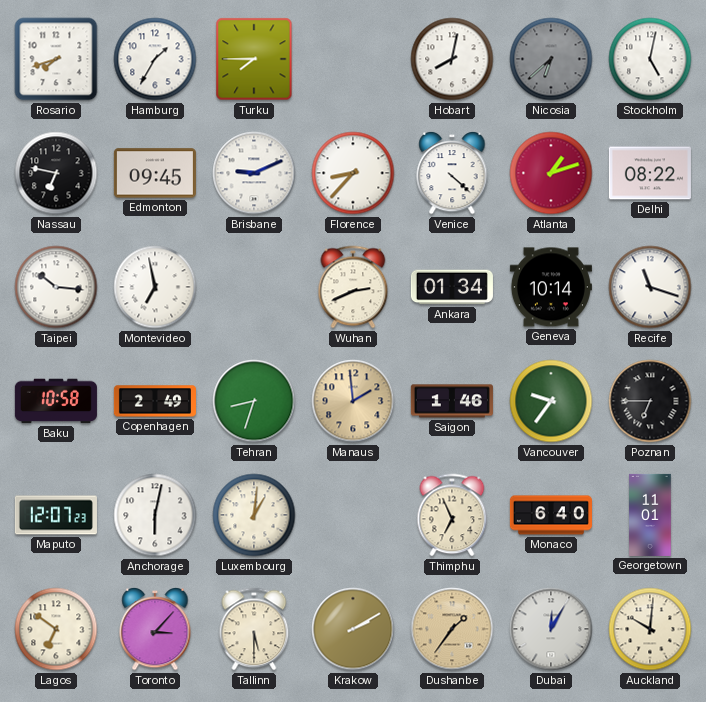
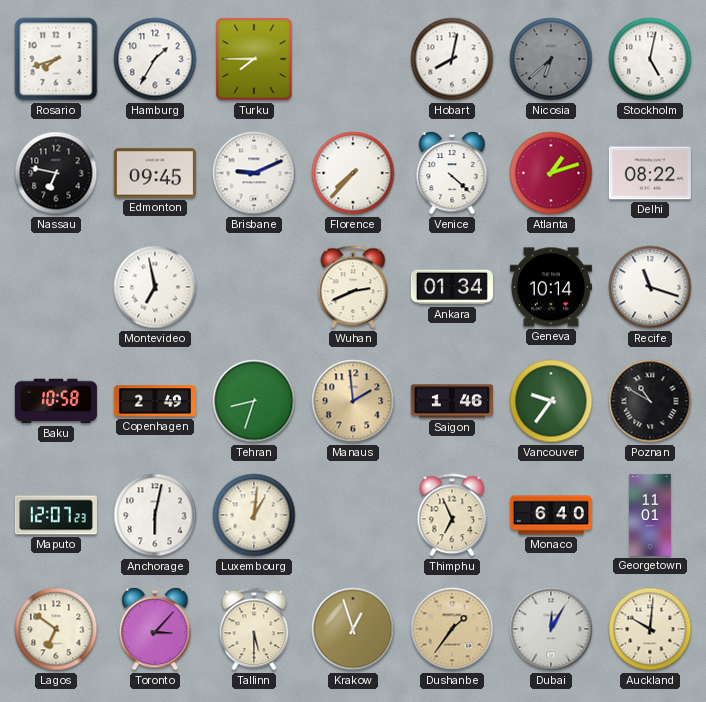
Florence: 8:37 -> 7:37
Taipei: 10:16 -> none
Poznan: 6:45 -> 10:50
Krakow: 2:10 -> 12:57
